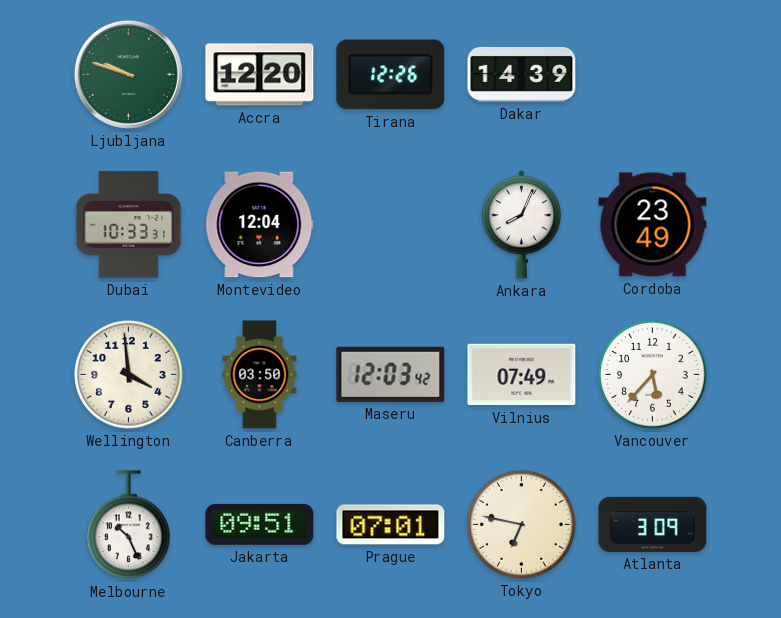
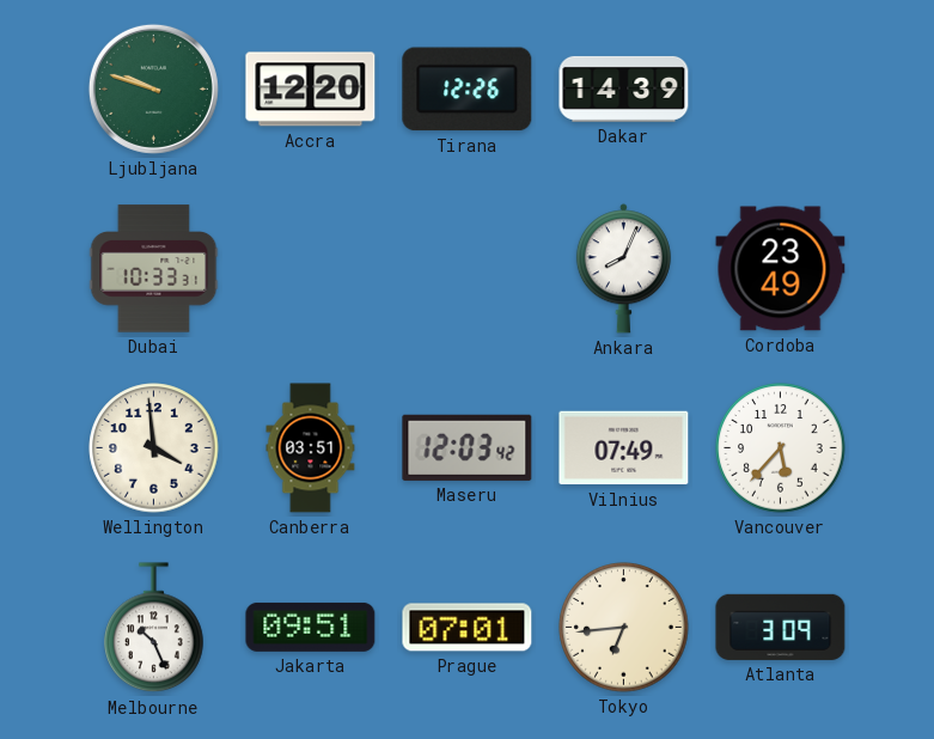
Montevideo: 12:04 -> none
Canberra: 03:50 -> 03:51
Tokyo: 6:47 -> 6:44
